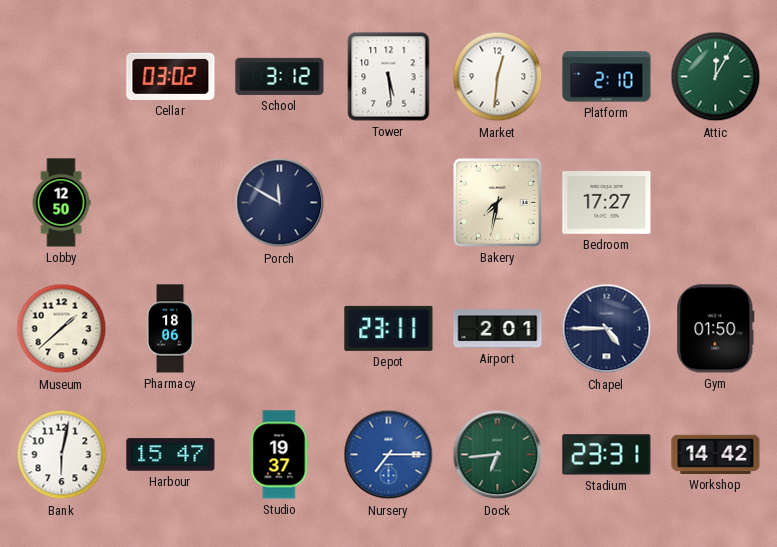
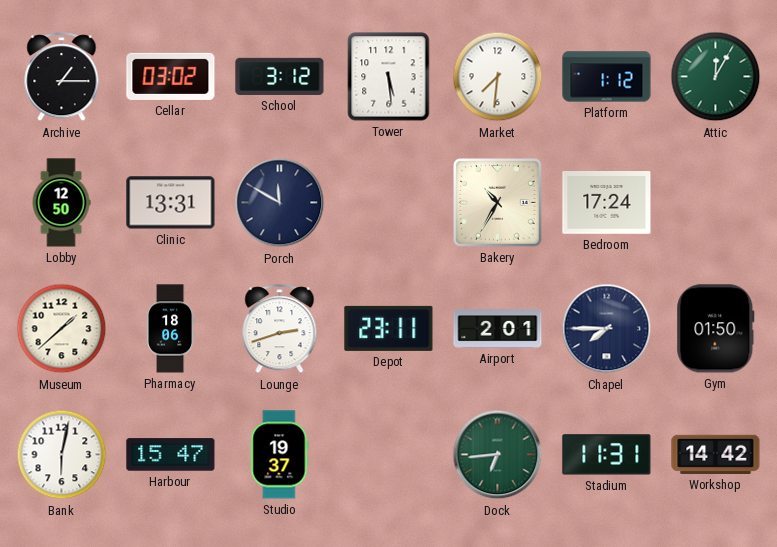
Archive: none -> 1:15
Market: 12:31 -> 7:31
Platform: 2:10 -> 1:12
Clinic: none -> 13:31
Bakery: 7:32 -> 10:35
Bedroom: 17:27 -> 17:24
Lounge: none -> 2:42
Chapel: 4:45 -> 7:45
Nursery: 7:15 -> none
Stadium: 23:31 -> 11:31
